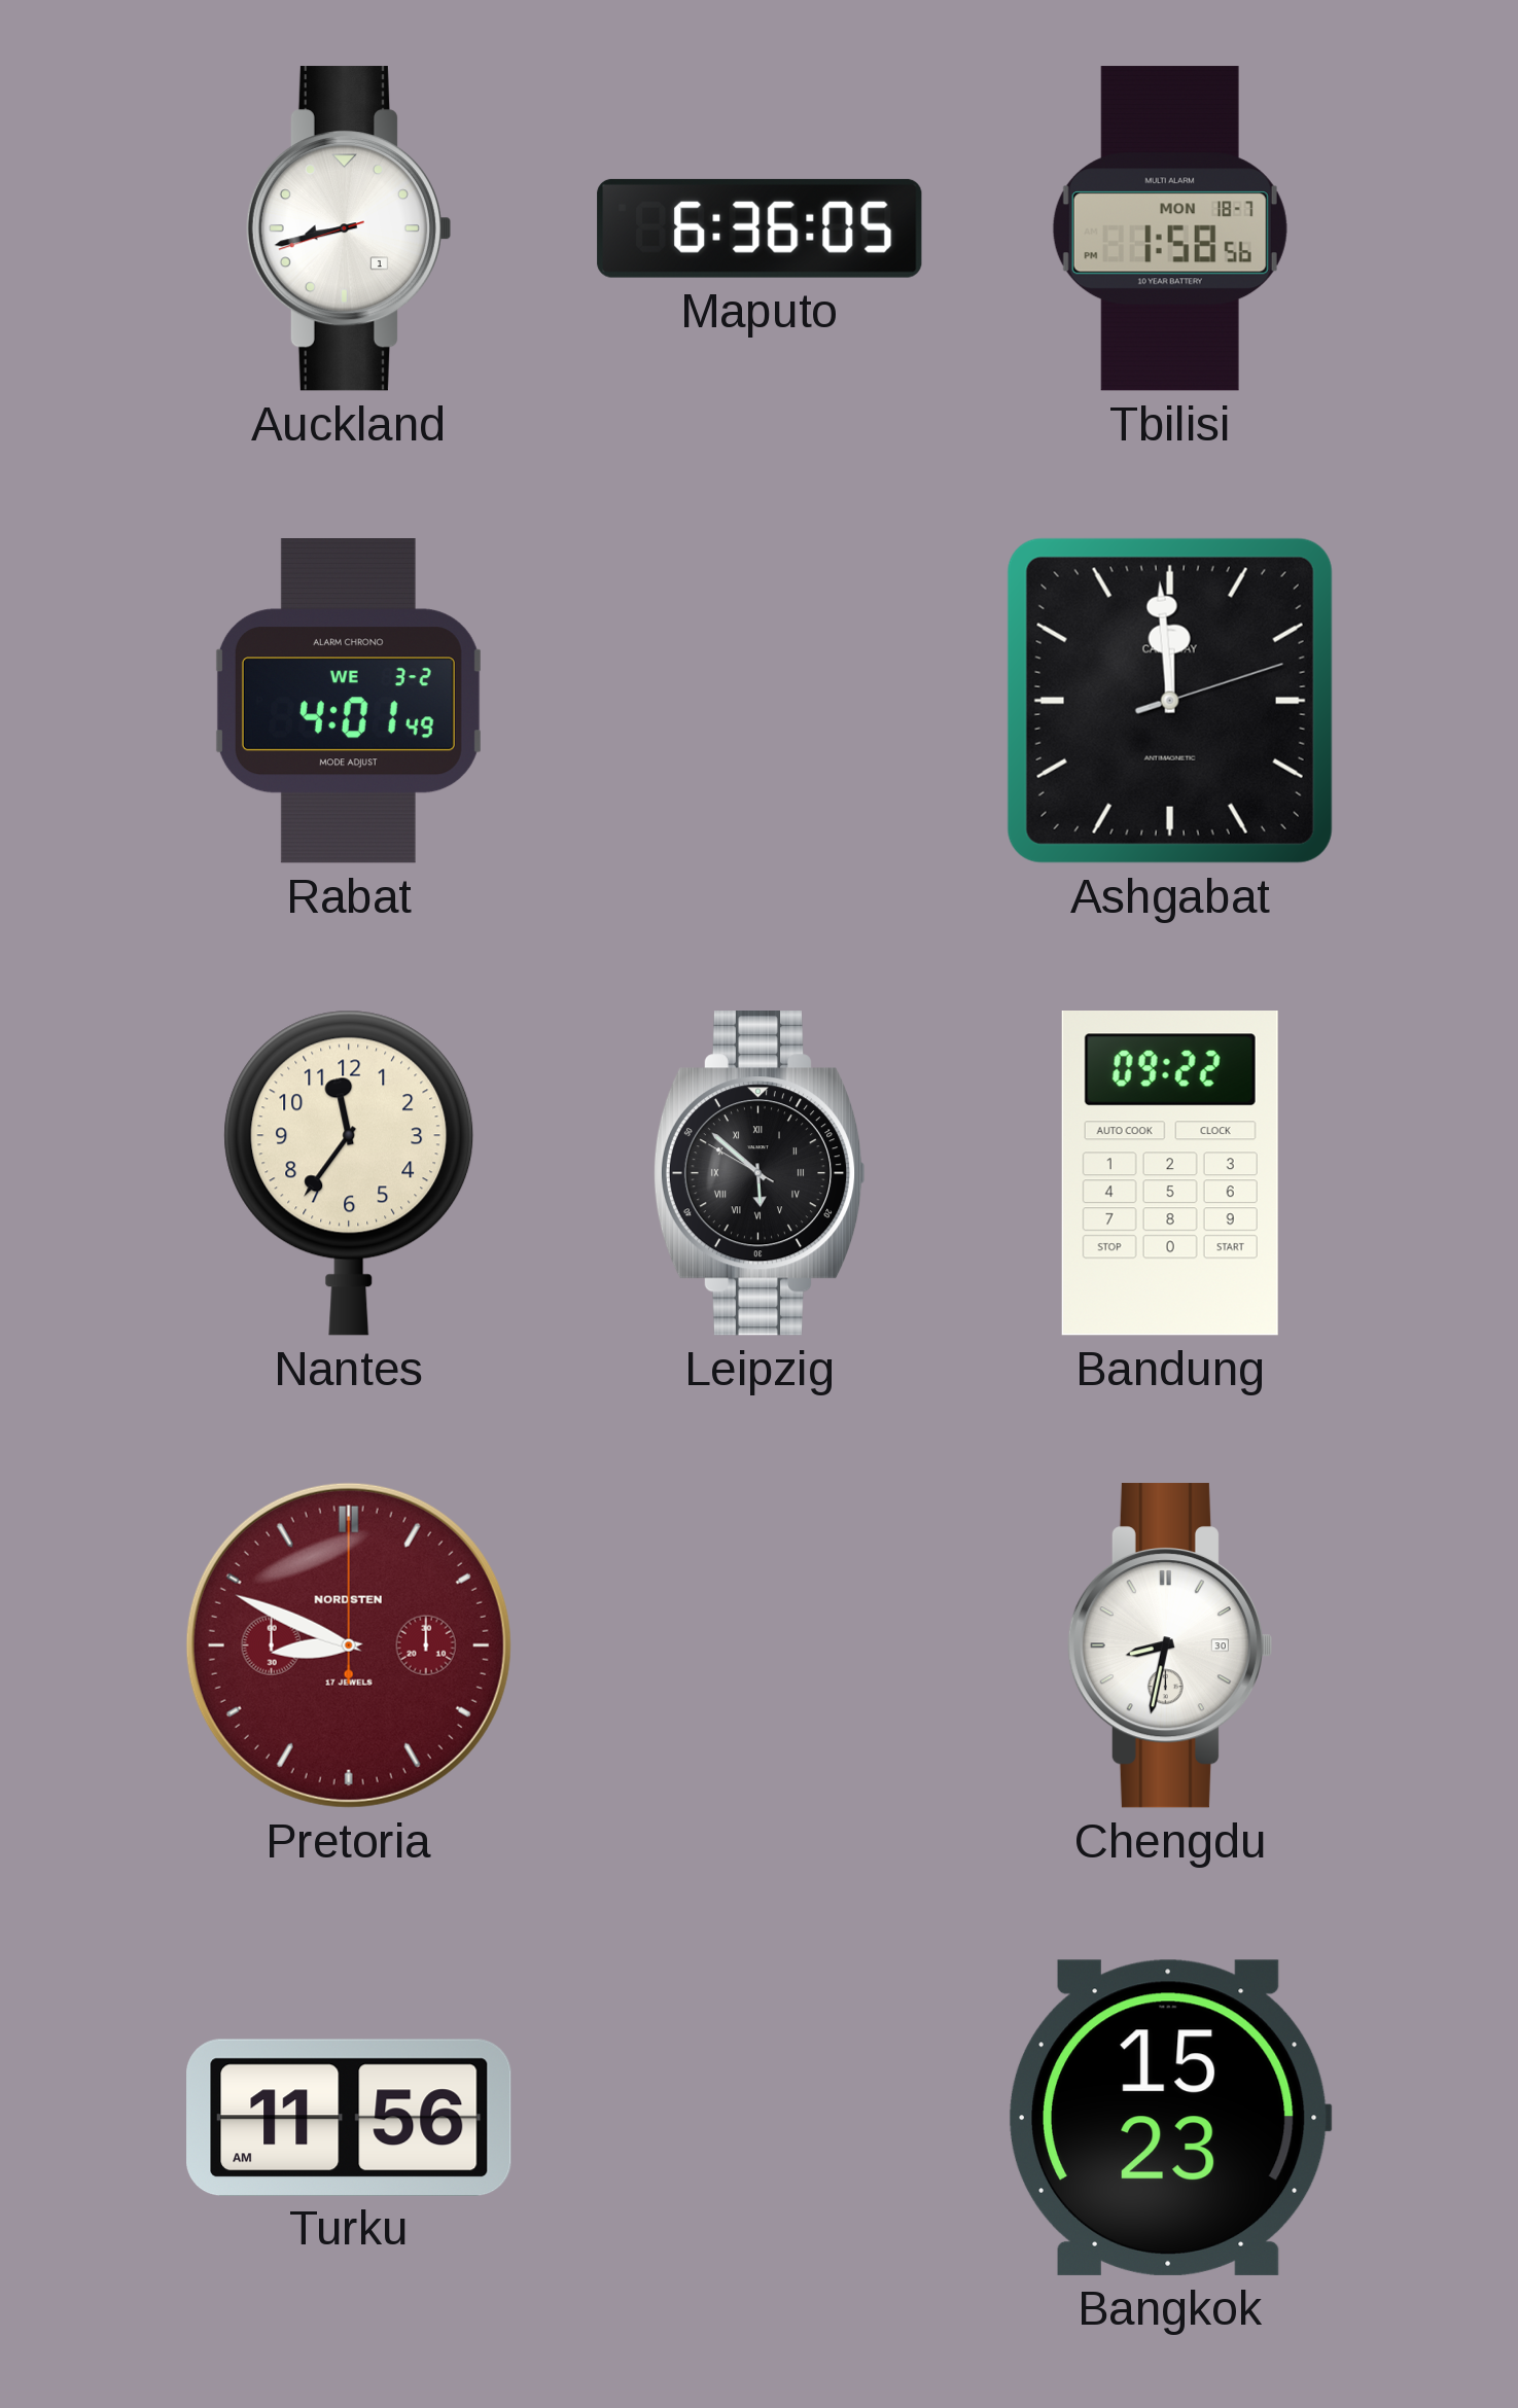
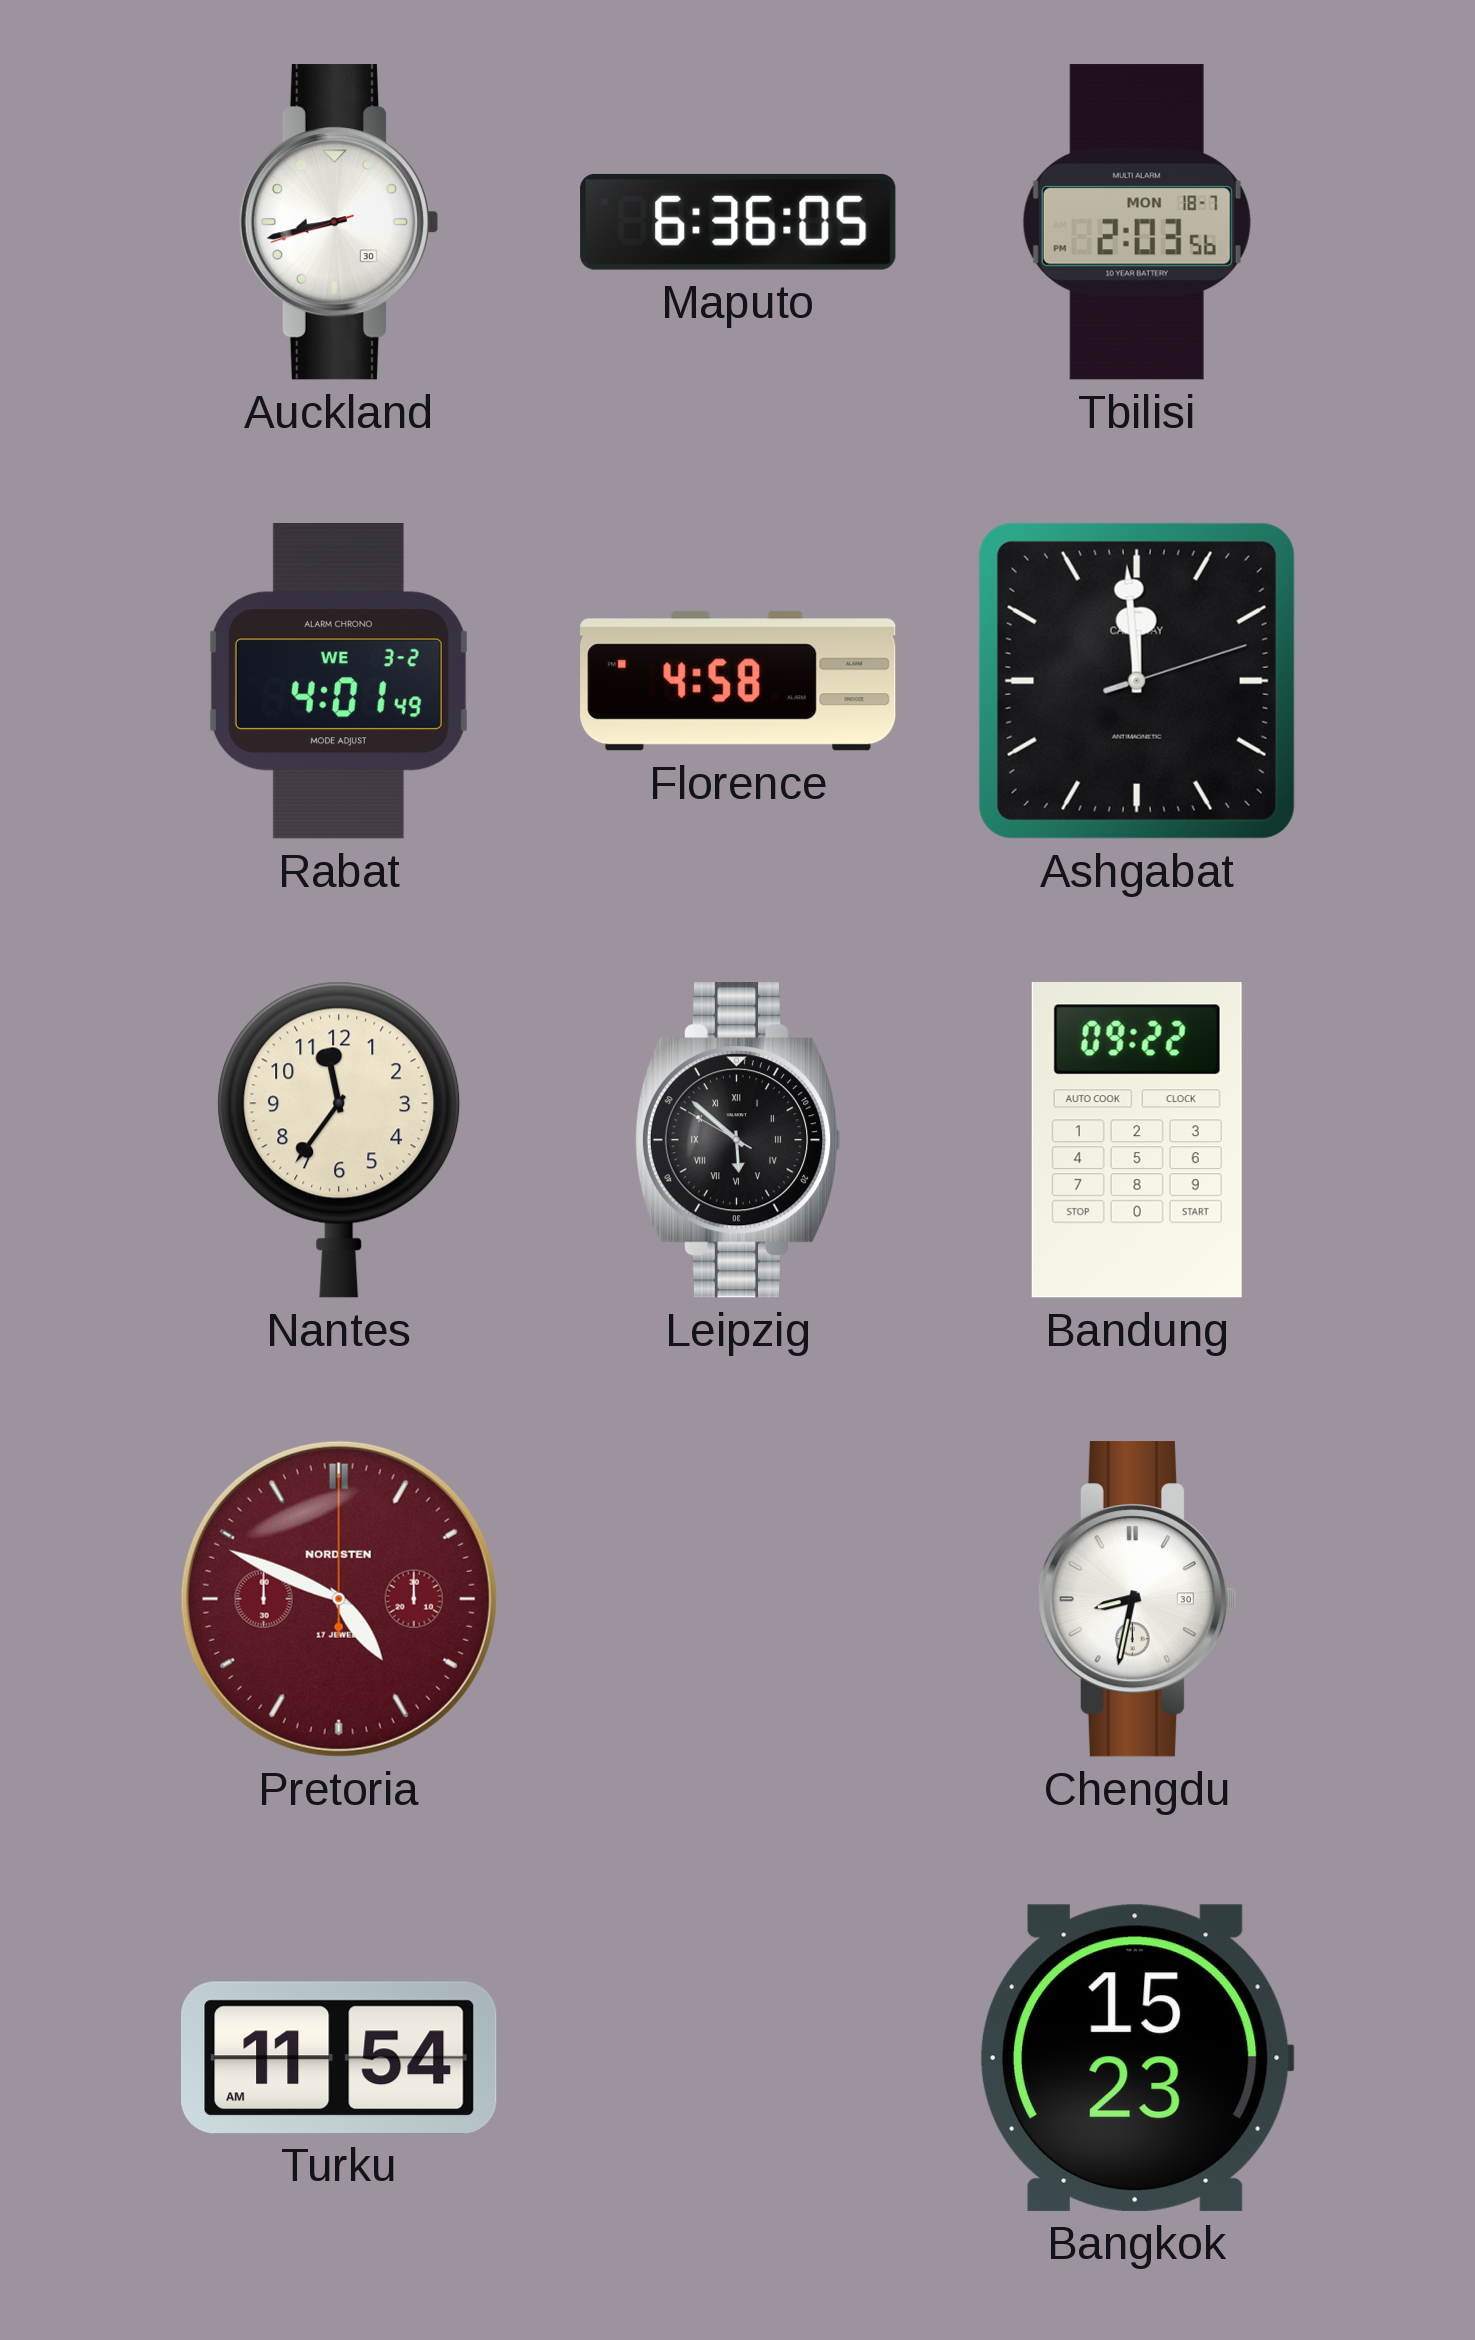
Auckland date: 1 -> 30
Tbilisi: 1:58 -> 2:03
Florence: none -> 4:58
Pretoria: 8:49 -> 4:49
Turku: 11:56 -> 11:54
